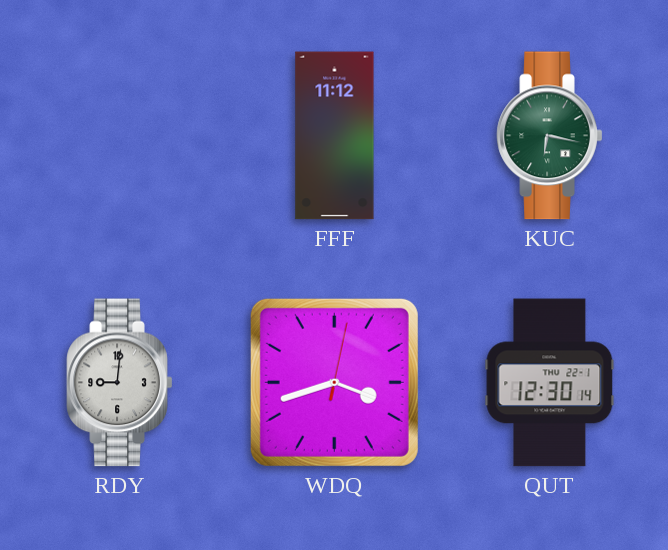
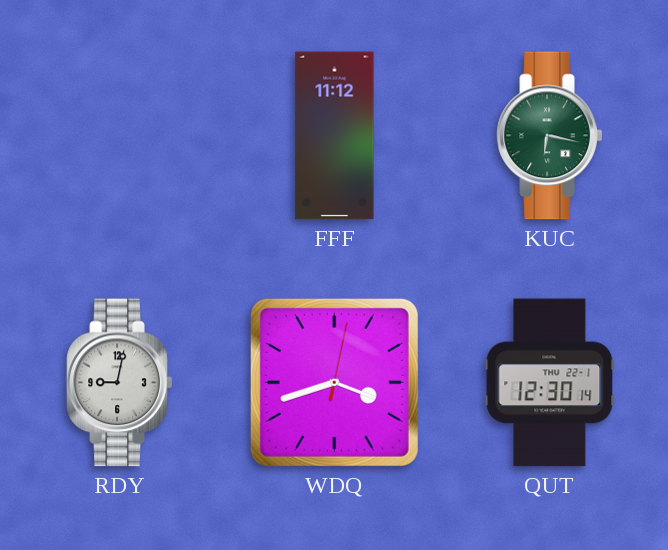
RDY: 9:01 -> 9:02
